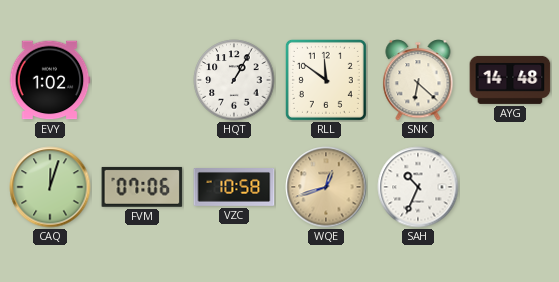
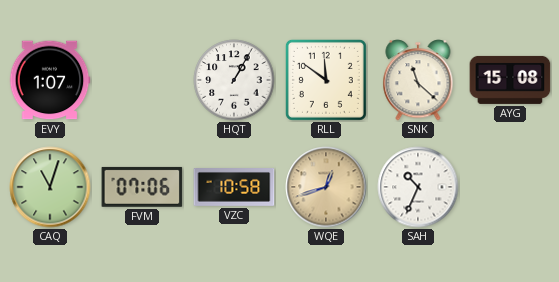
EVY: 1:02 -> 1:07
SNK: 6:22 -> 11:22
AYG: 14:48 -> 15:08
CAQ: 12:03 -> 11:03
